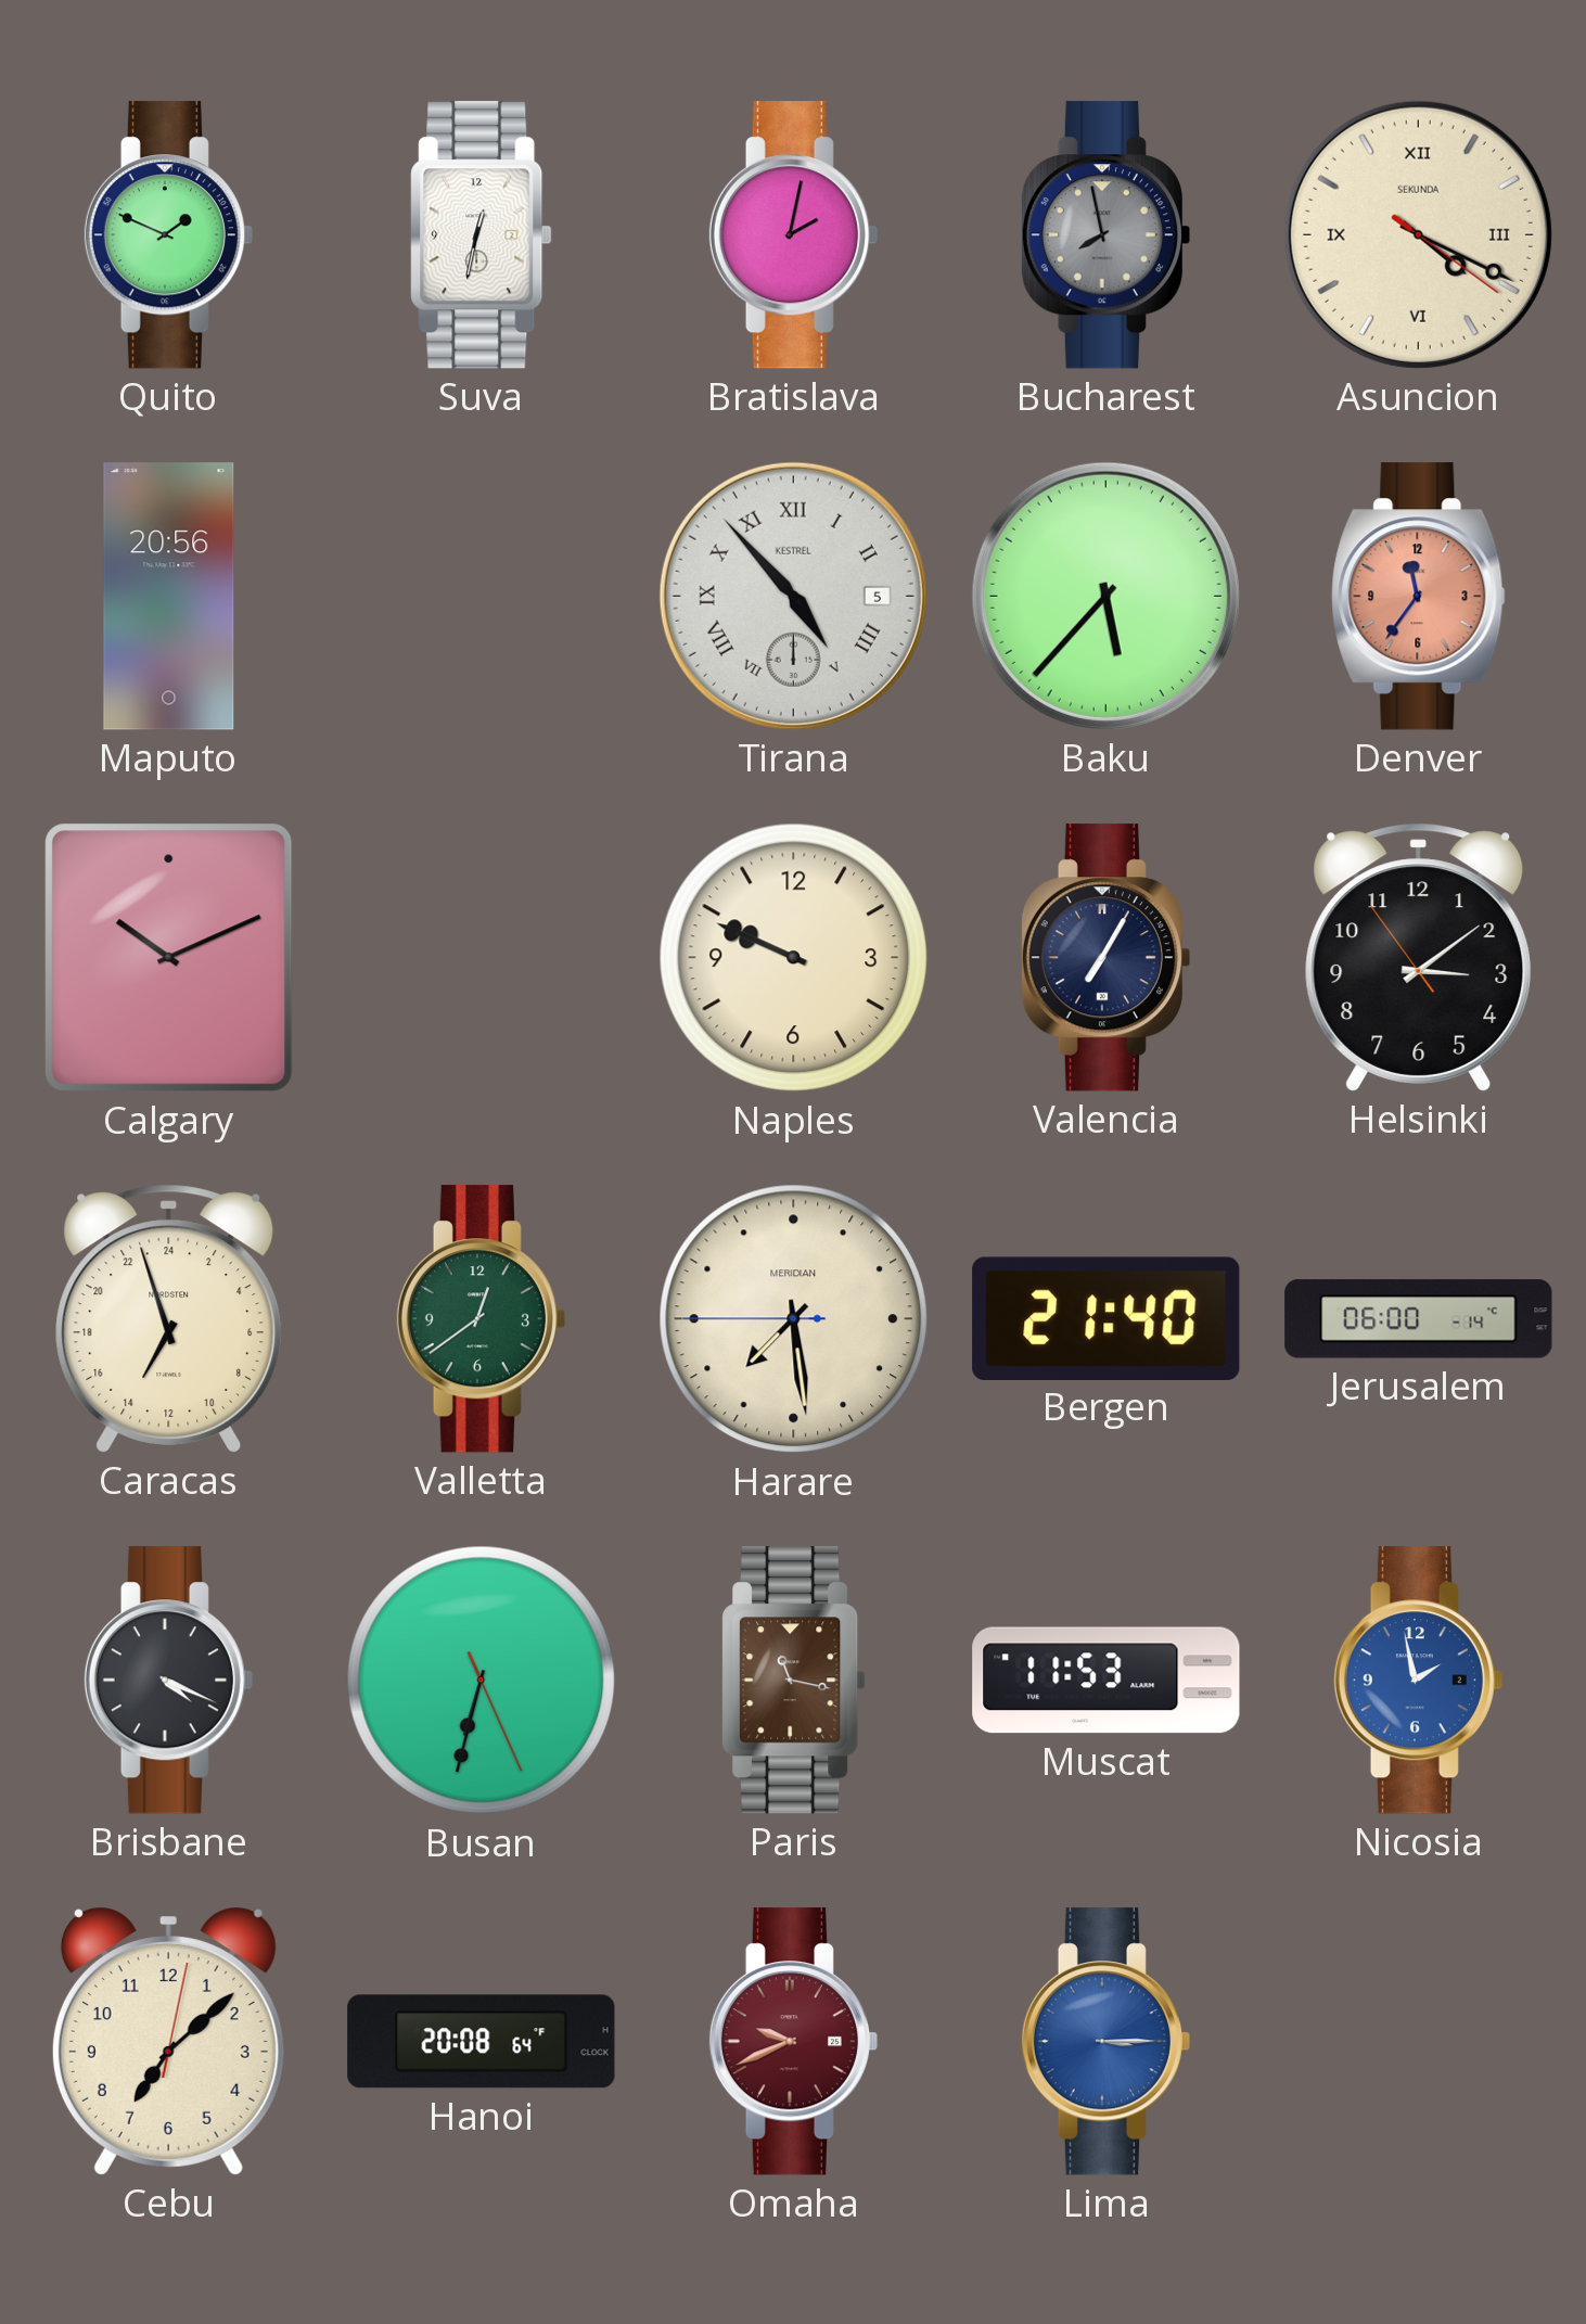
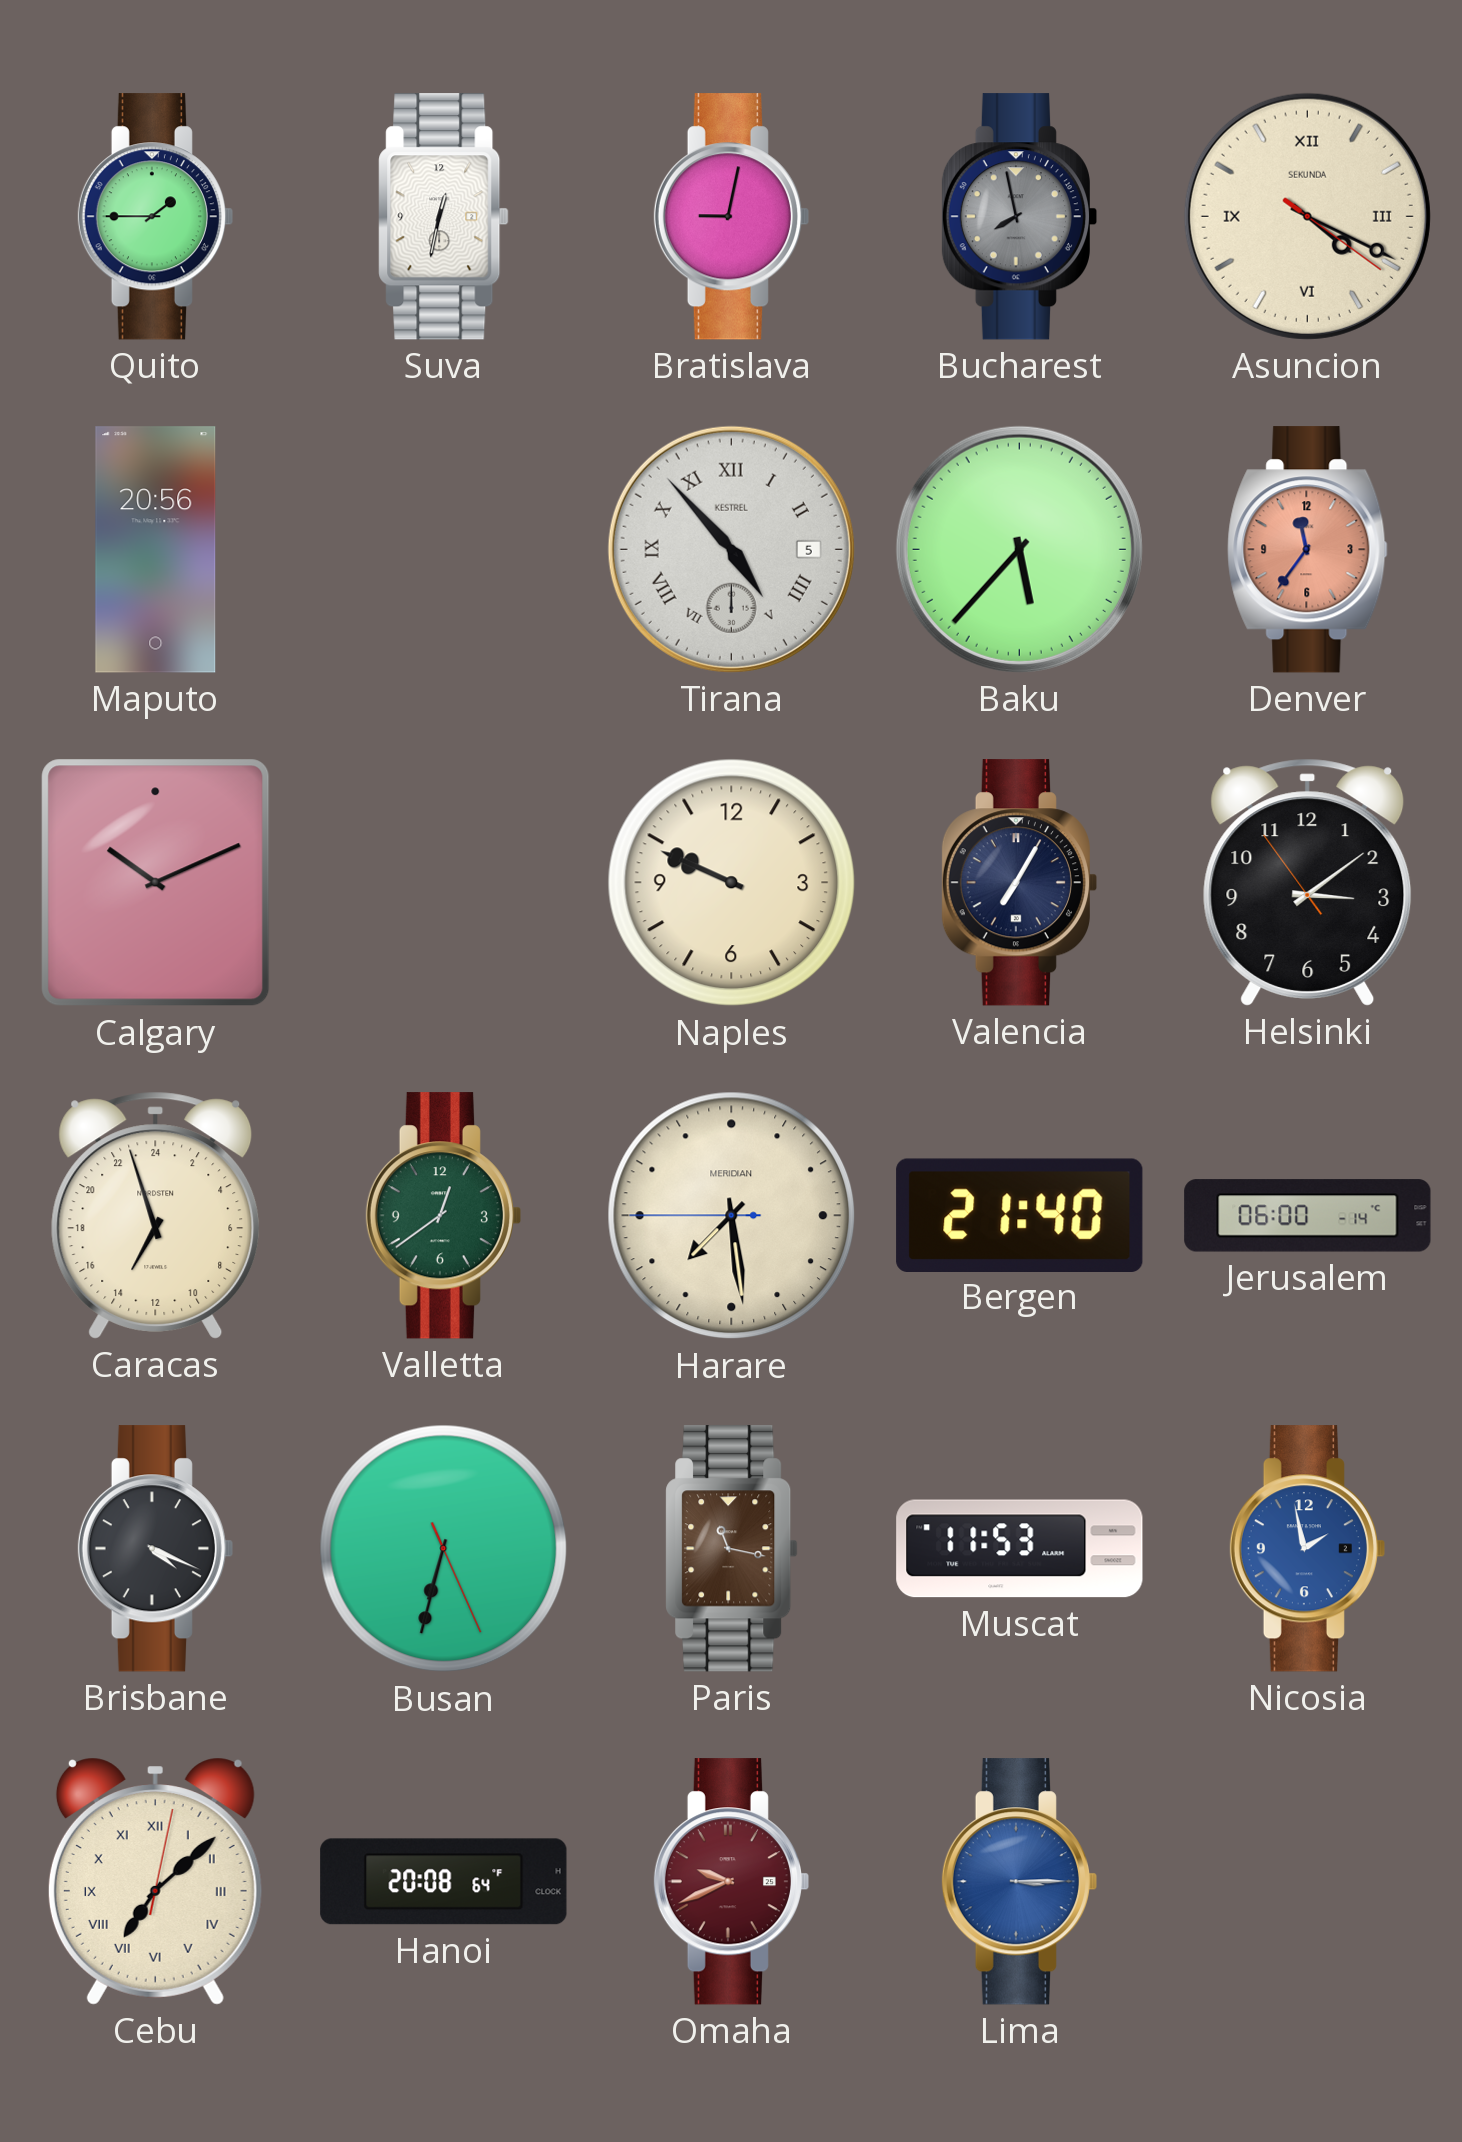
Quito: 1:49 -> 1:45
Bratislava: 2:02 -> 9:02
Cebu numerals: Arabic -> Roman
